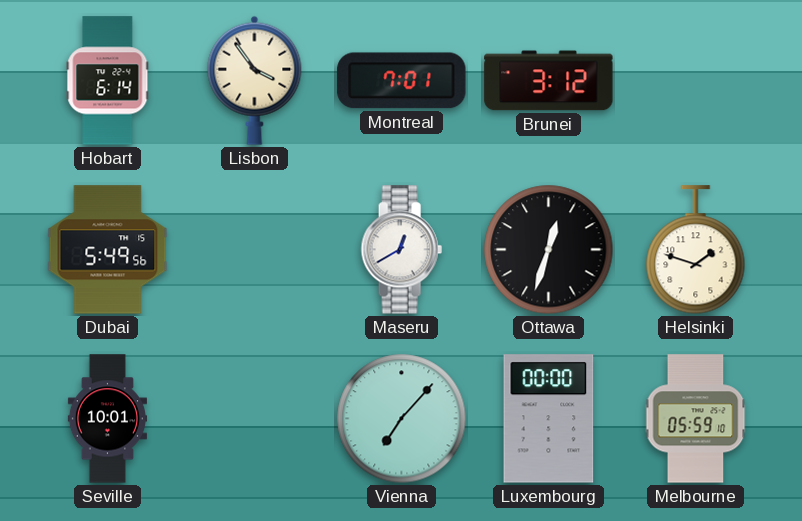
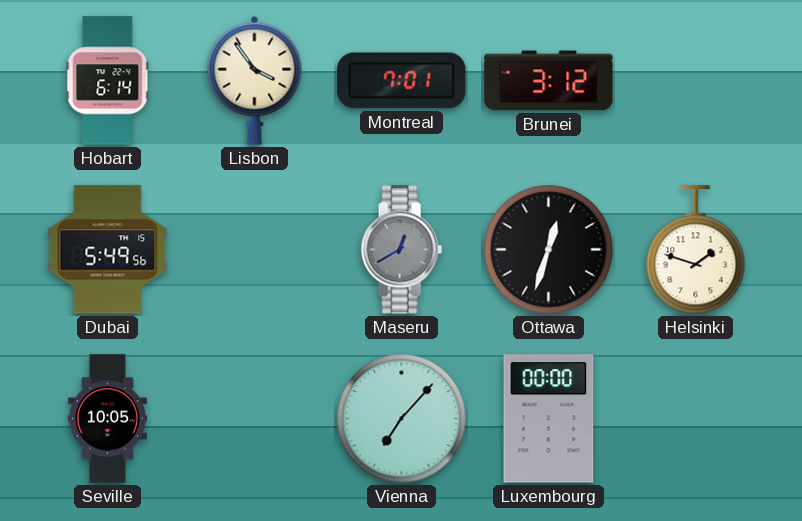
Maseru dial: white -> grey
Seville: 10:01 -> 10:05
Melbourne: 05:59 -> none
